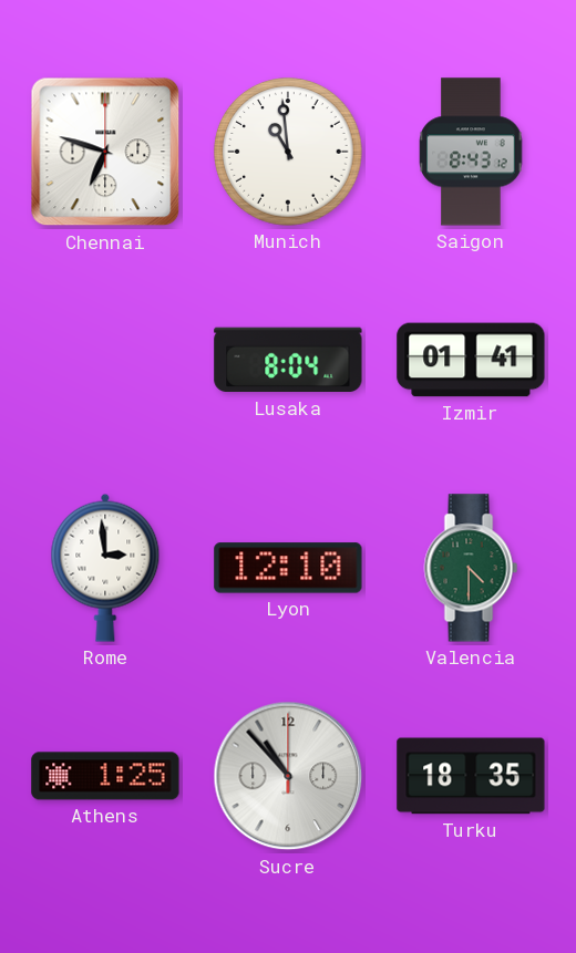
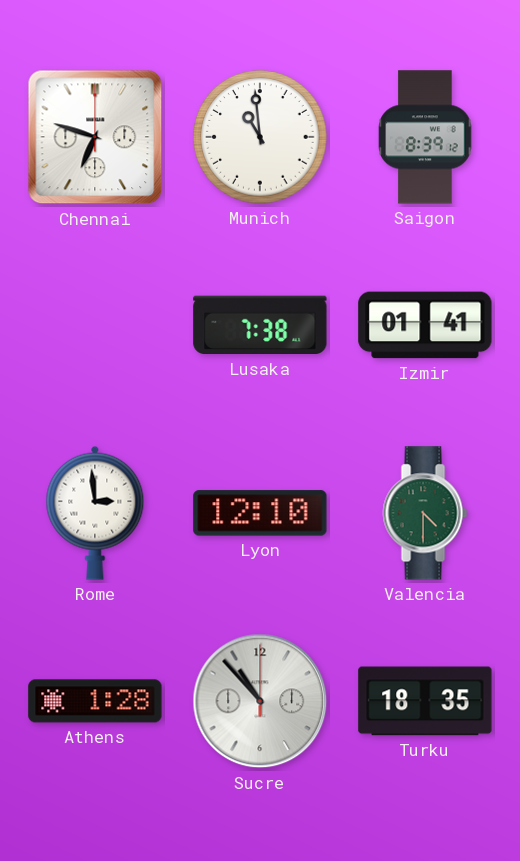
Saigon: 8:43 -> 8:39
Lusaka: 8:04 -> 7:38
Athens: 1:25 -> 1:28
